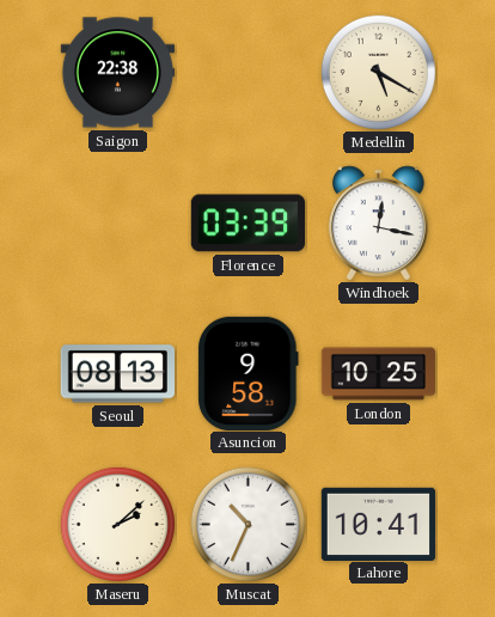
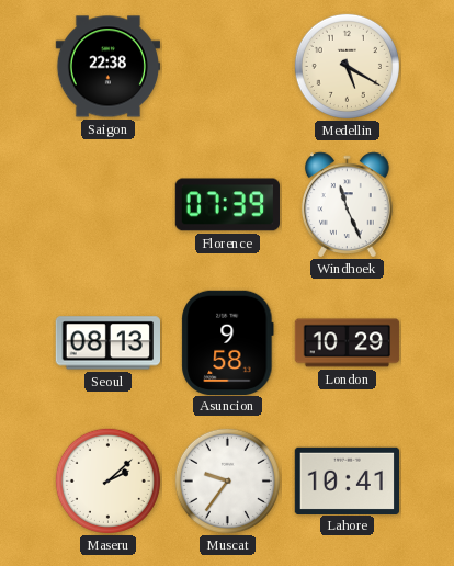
Florence: 03:39 -> 07:39
Windhoek: 12:17 -> 11:26
London: 10:25 -> 10:29
Muscat: 10:34 -> 9:36
